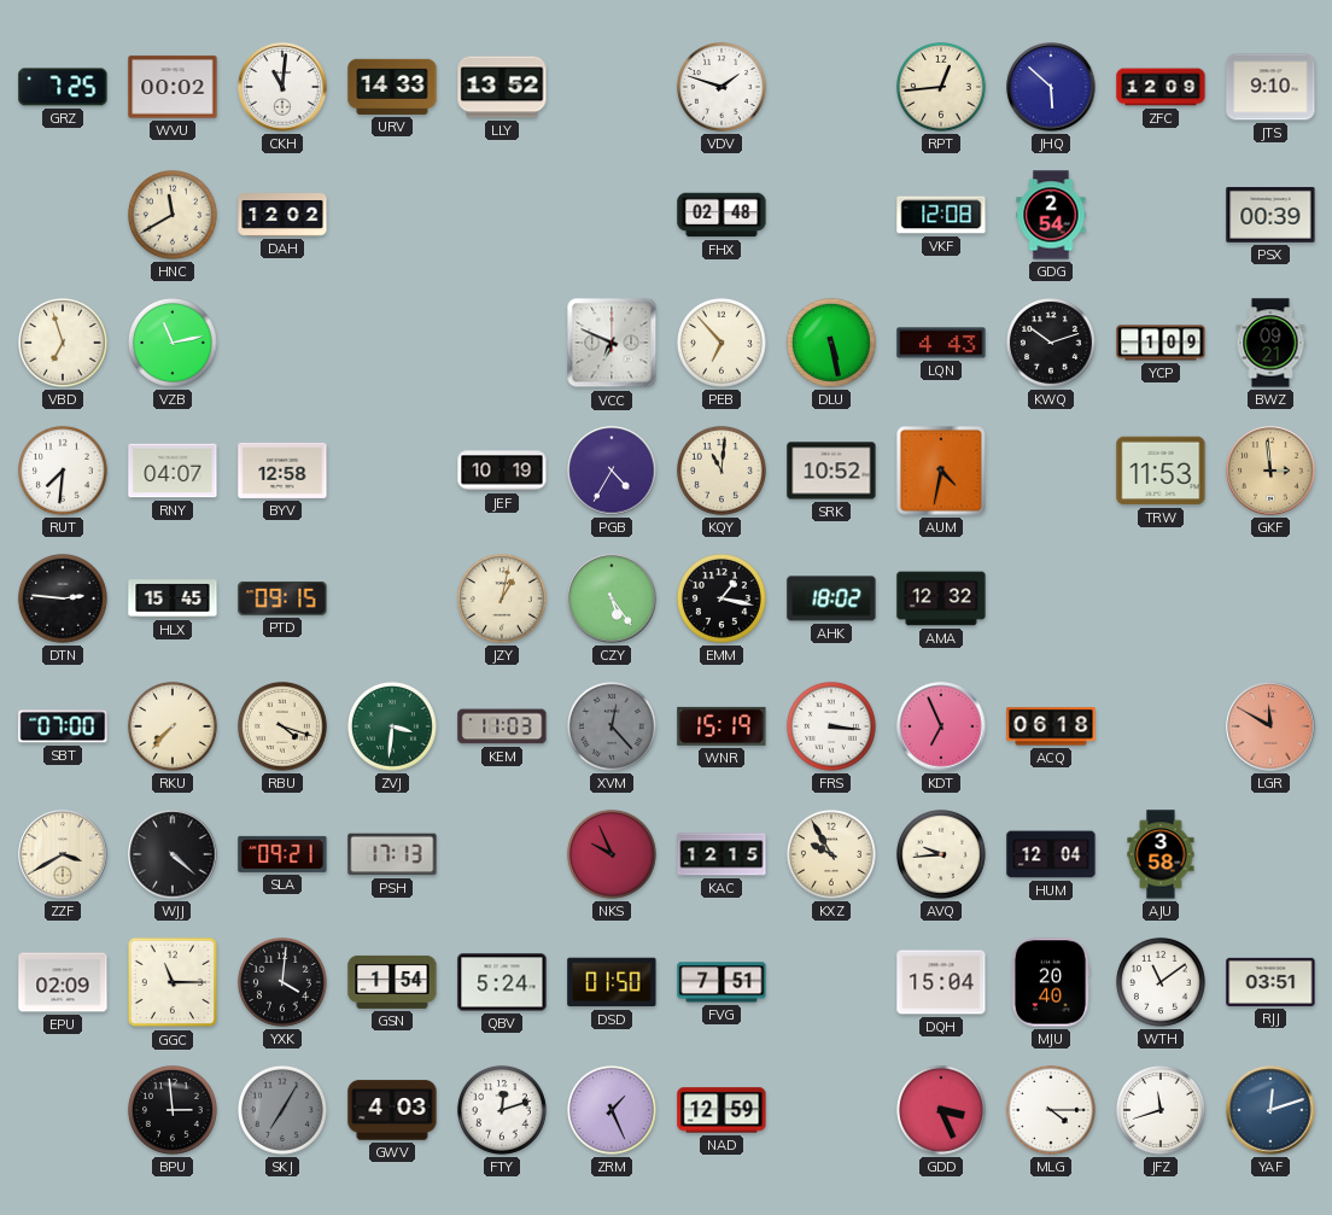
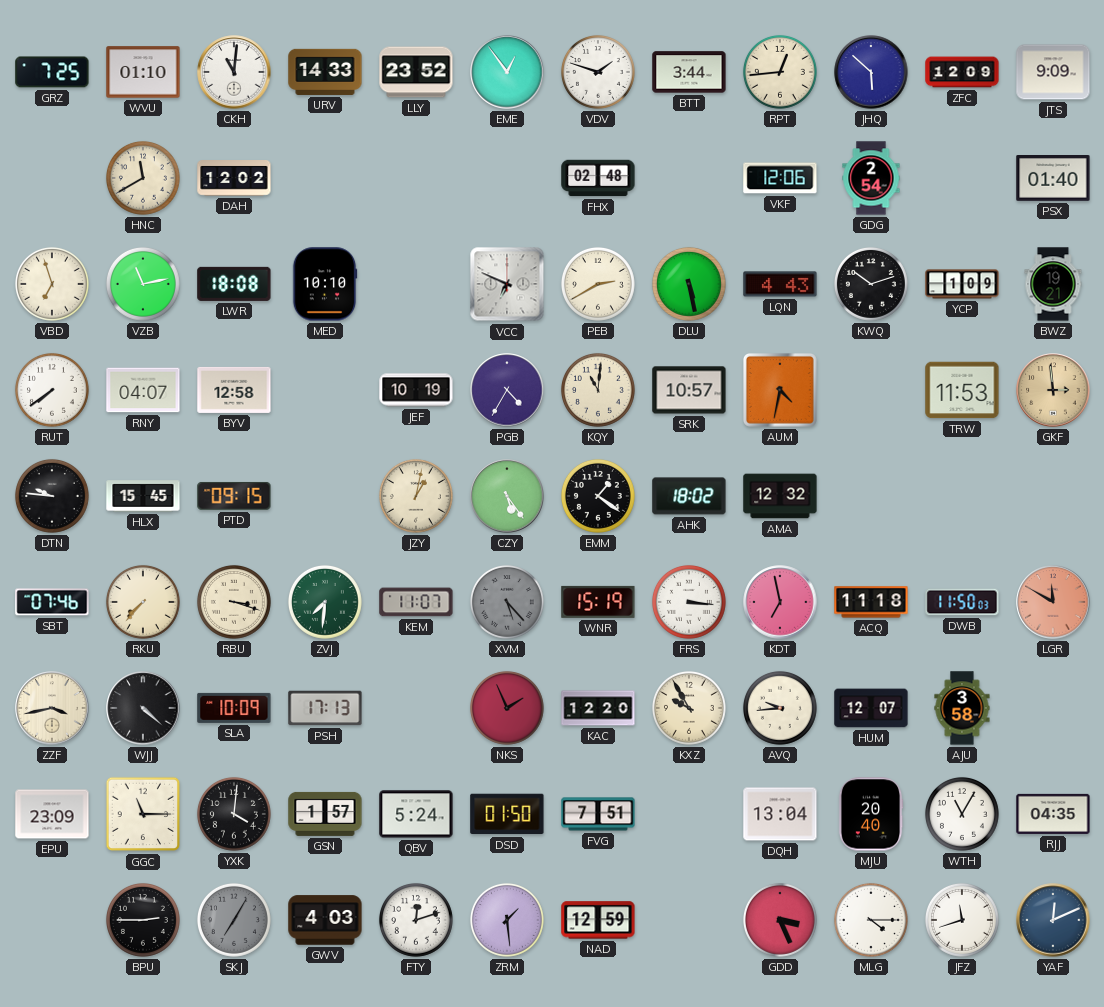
WVU: 00:02 -> 01:10
LLY: 13:52 -> 23:52
EME: none -> 12:54
BTT: none -> 3:44
JTS: 9:10 -> 9:09
VKF: 12:08 -> 12:06
PSX: 00:39 -> 01:40
LWR: none -> 18:08
MED: none -> 10:10
PEB: 6:53 -> 2:40
BWZ: 09:21 -> 19:21
RUT: 7:31 -> 7:39
SRK: 10:52 -> 10:57
DTN: 2:46 -> 9:46
EMM: 1:17 -> 1:21
SBT: 07:00 -> 07:46
RBU: 4:18 -> 3:18
ZVJ: 3:31 -> 7:31
KEM: 11:03 -> 11:07
XVM: 12:23 -> 5:23
KDT: 6:56 -> 6:58
ACQ: 06:18 -> 11:18
DWB: none -> 11:50
ZZF: 3:40 -> 3:43
SLA: 09:21 -> 10:09
NKS: 9:56 -> 1:56
KAC: 12:15 -> 12:20
HUM: 12:04 -> 12:07
EPU: 02:09 -> 23:09
GSN: 1:54 -> 1:57
DQH: 15:04 -> 13:04
WTH: 11:09 -> 11:05
RJJ: 03:51 -> 04:35
BPU: 2:59 -> 2:45
ZRM: 1:26 -> 1:29
YAF: 12:12 -> 12:11
